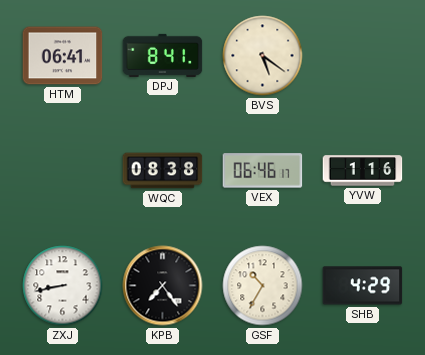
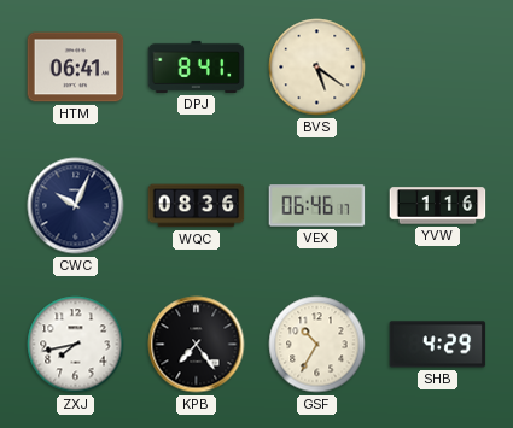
CWC: none -> 10:04
WQC: 08:38 -> 08:36
ZXJ: 8:43 -> 7:43
